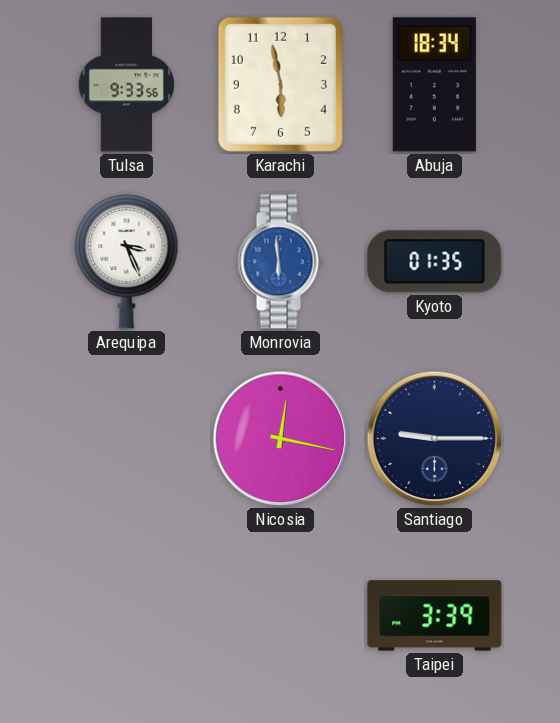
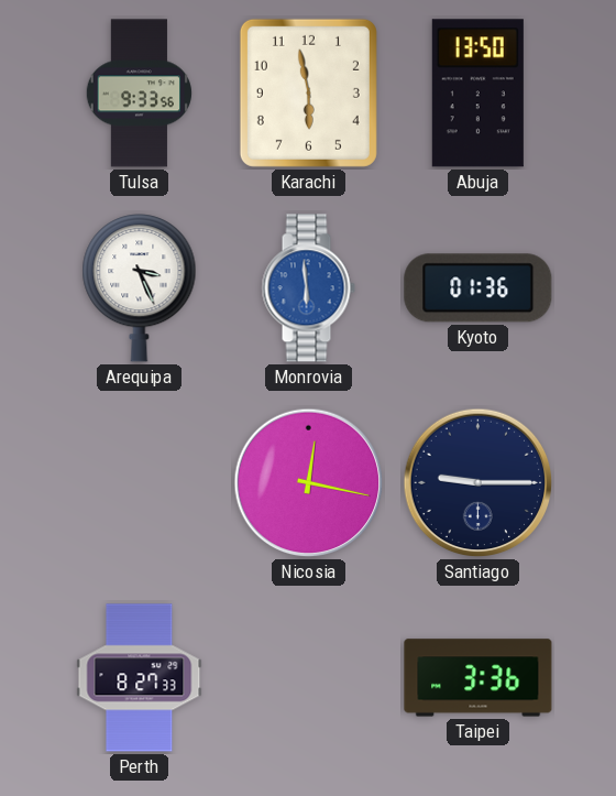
Abuja: 18:34 -> 13:50
Kyoto: 01:35 -> 01:36
Perth: none -> 8:27
Taipei: 3:39 -> 3:36
